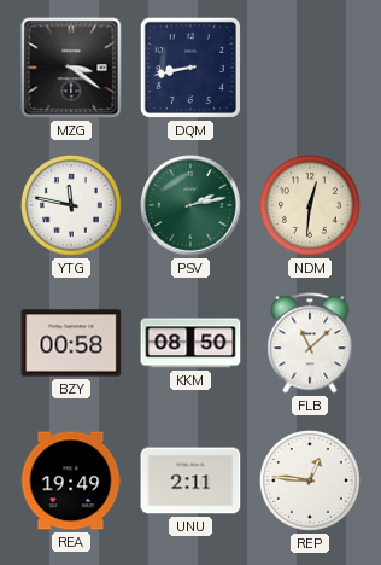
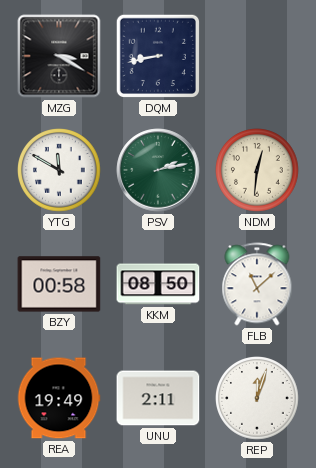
MZG: 3:21 -> 3:20
YTG: 11:47 -> 11:50
REP: 12:46 -> 12:03
